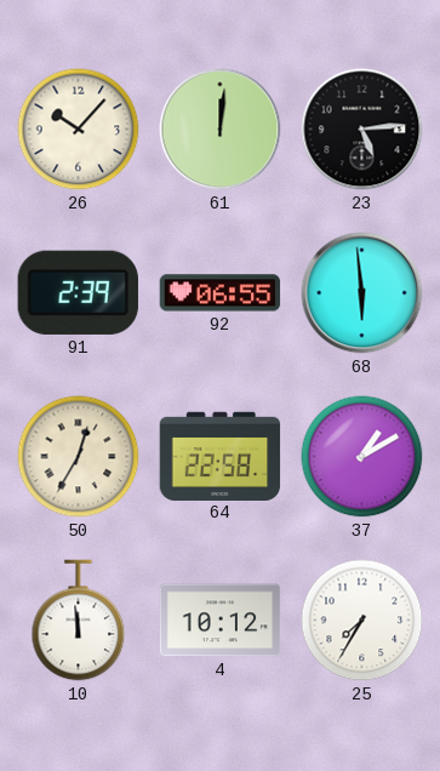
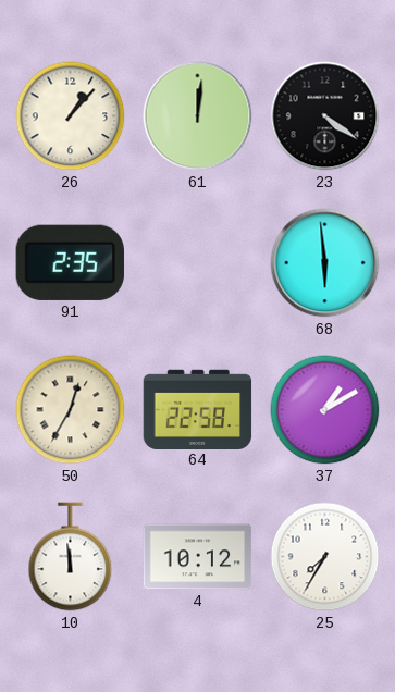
26: 10:07 -> 1:07
23: 5:14 -> 4:21
91: 2:39 -> 2:35
92: 06:55 -> none
